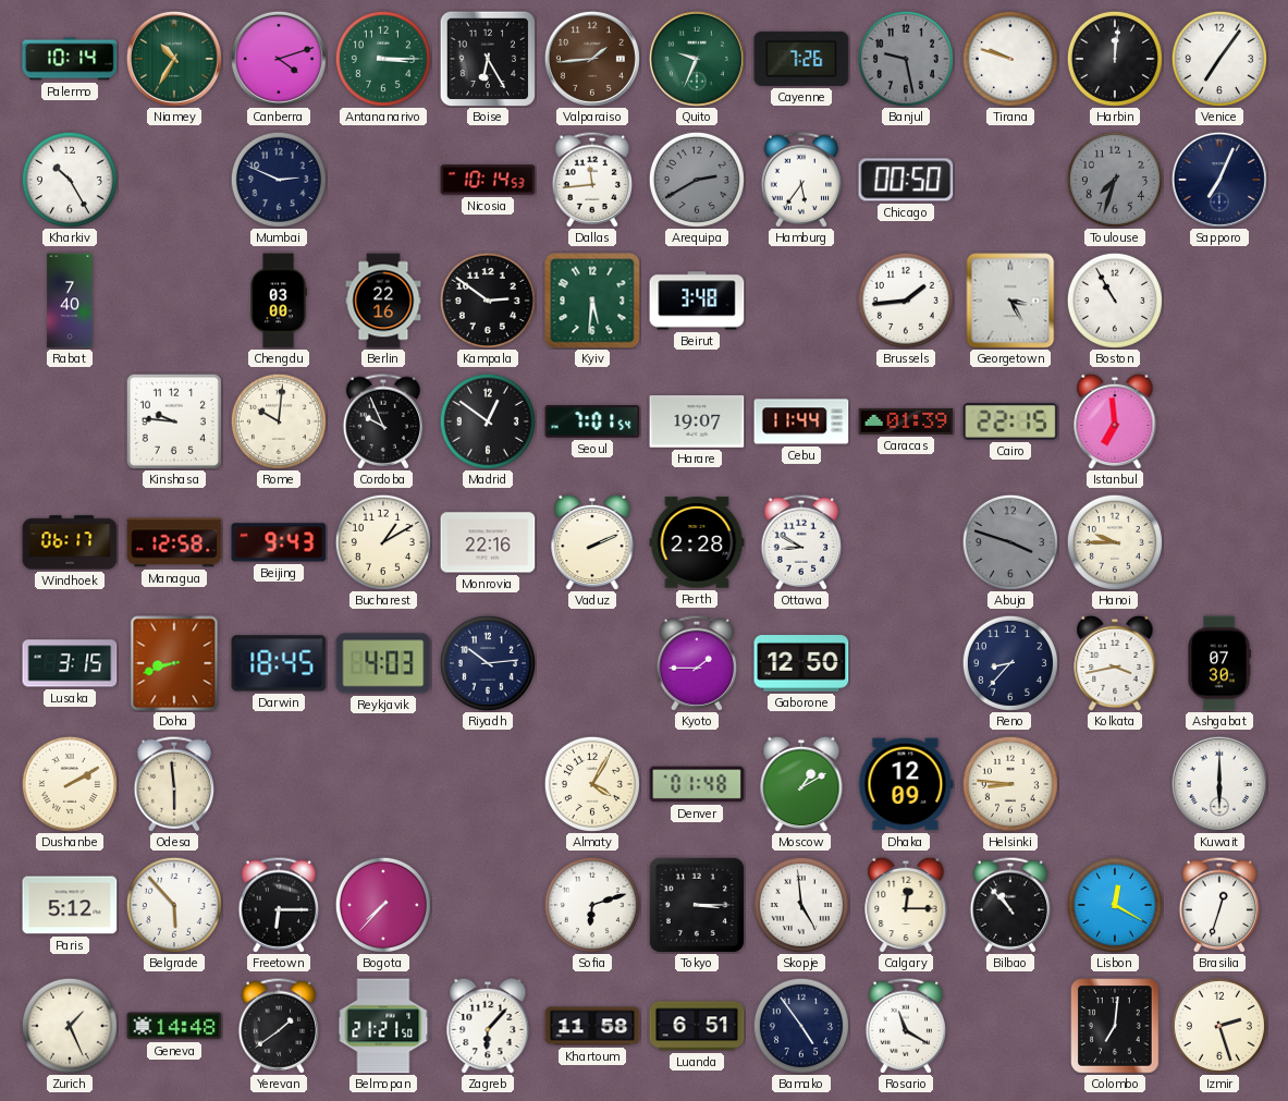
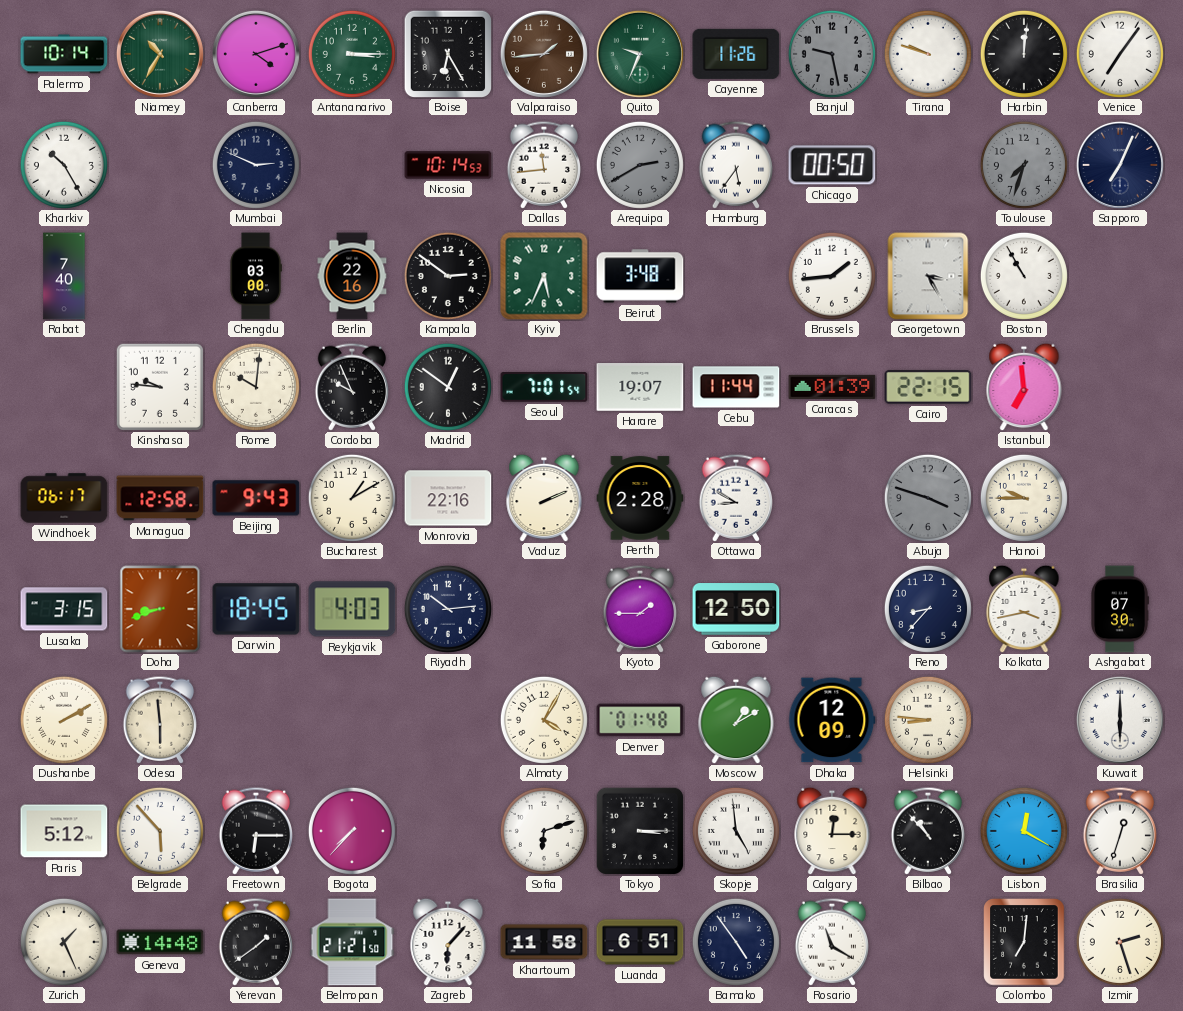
Cayenne: 7:26 -> 11:26
Kyiv: 5:31 -> 5:34
